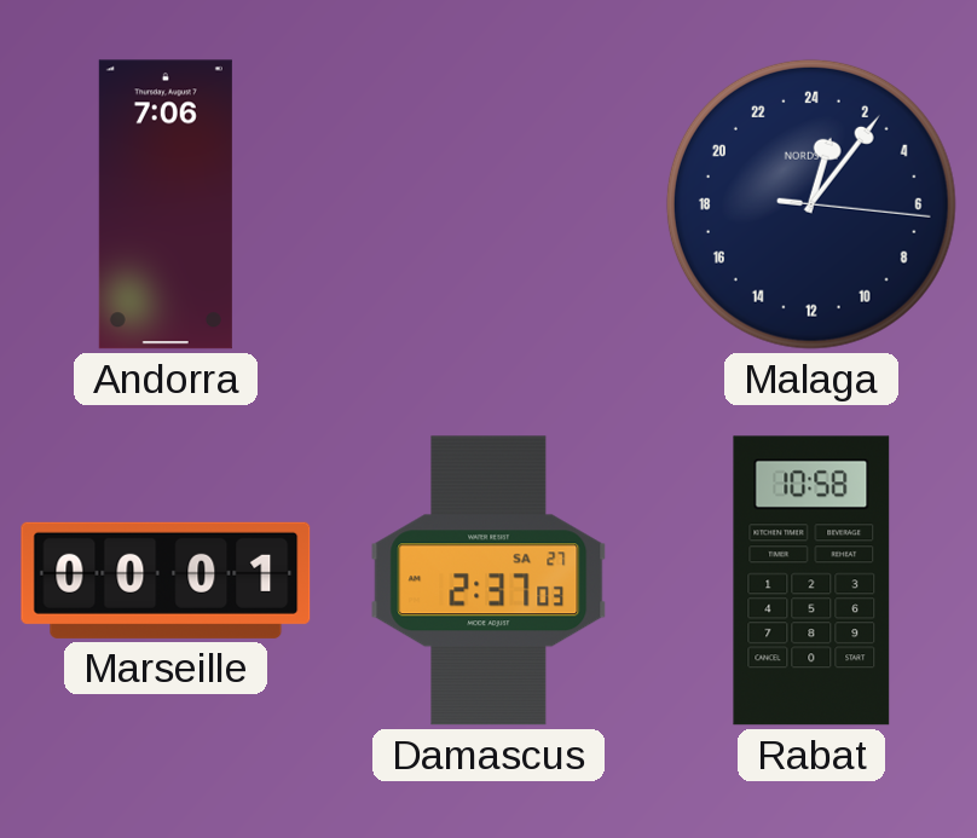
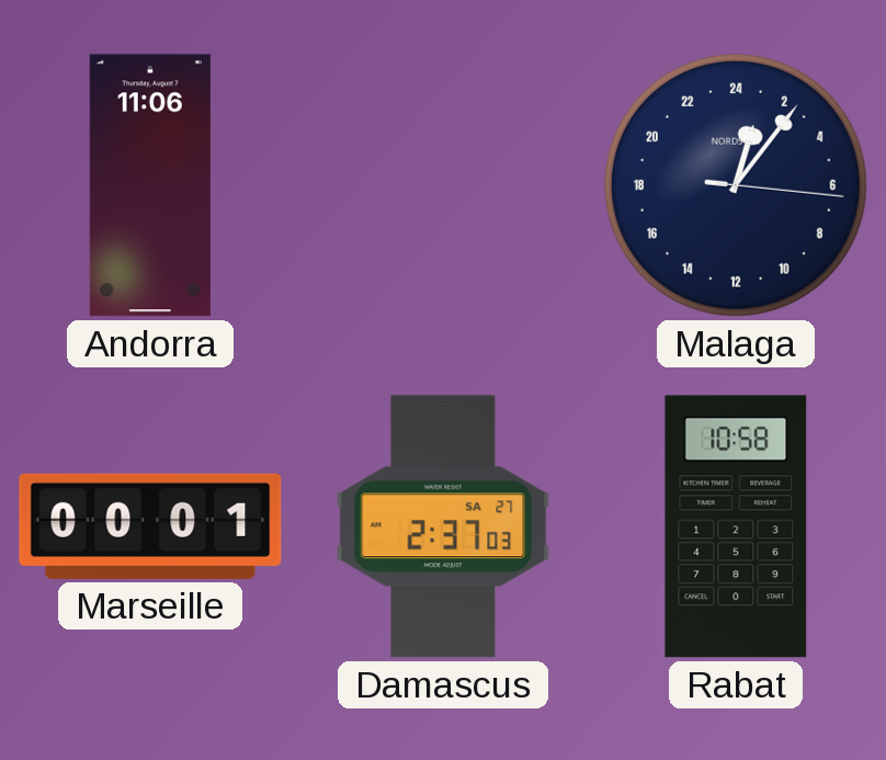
Andorra: 7:06 -> 11:06
